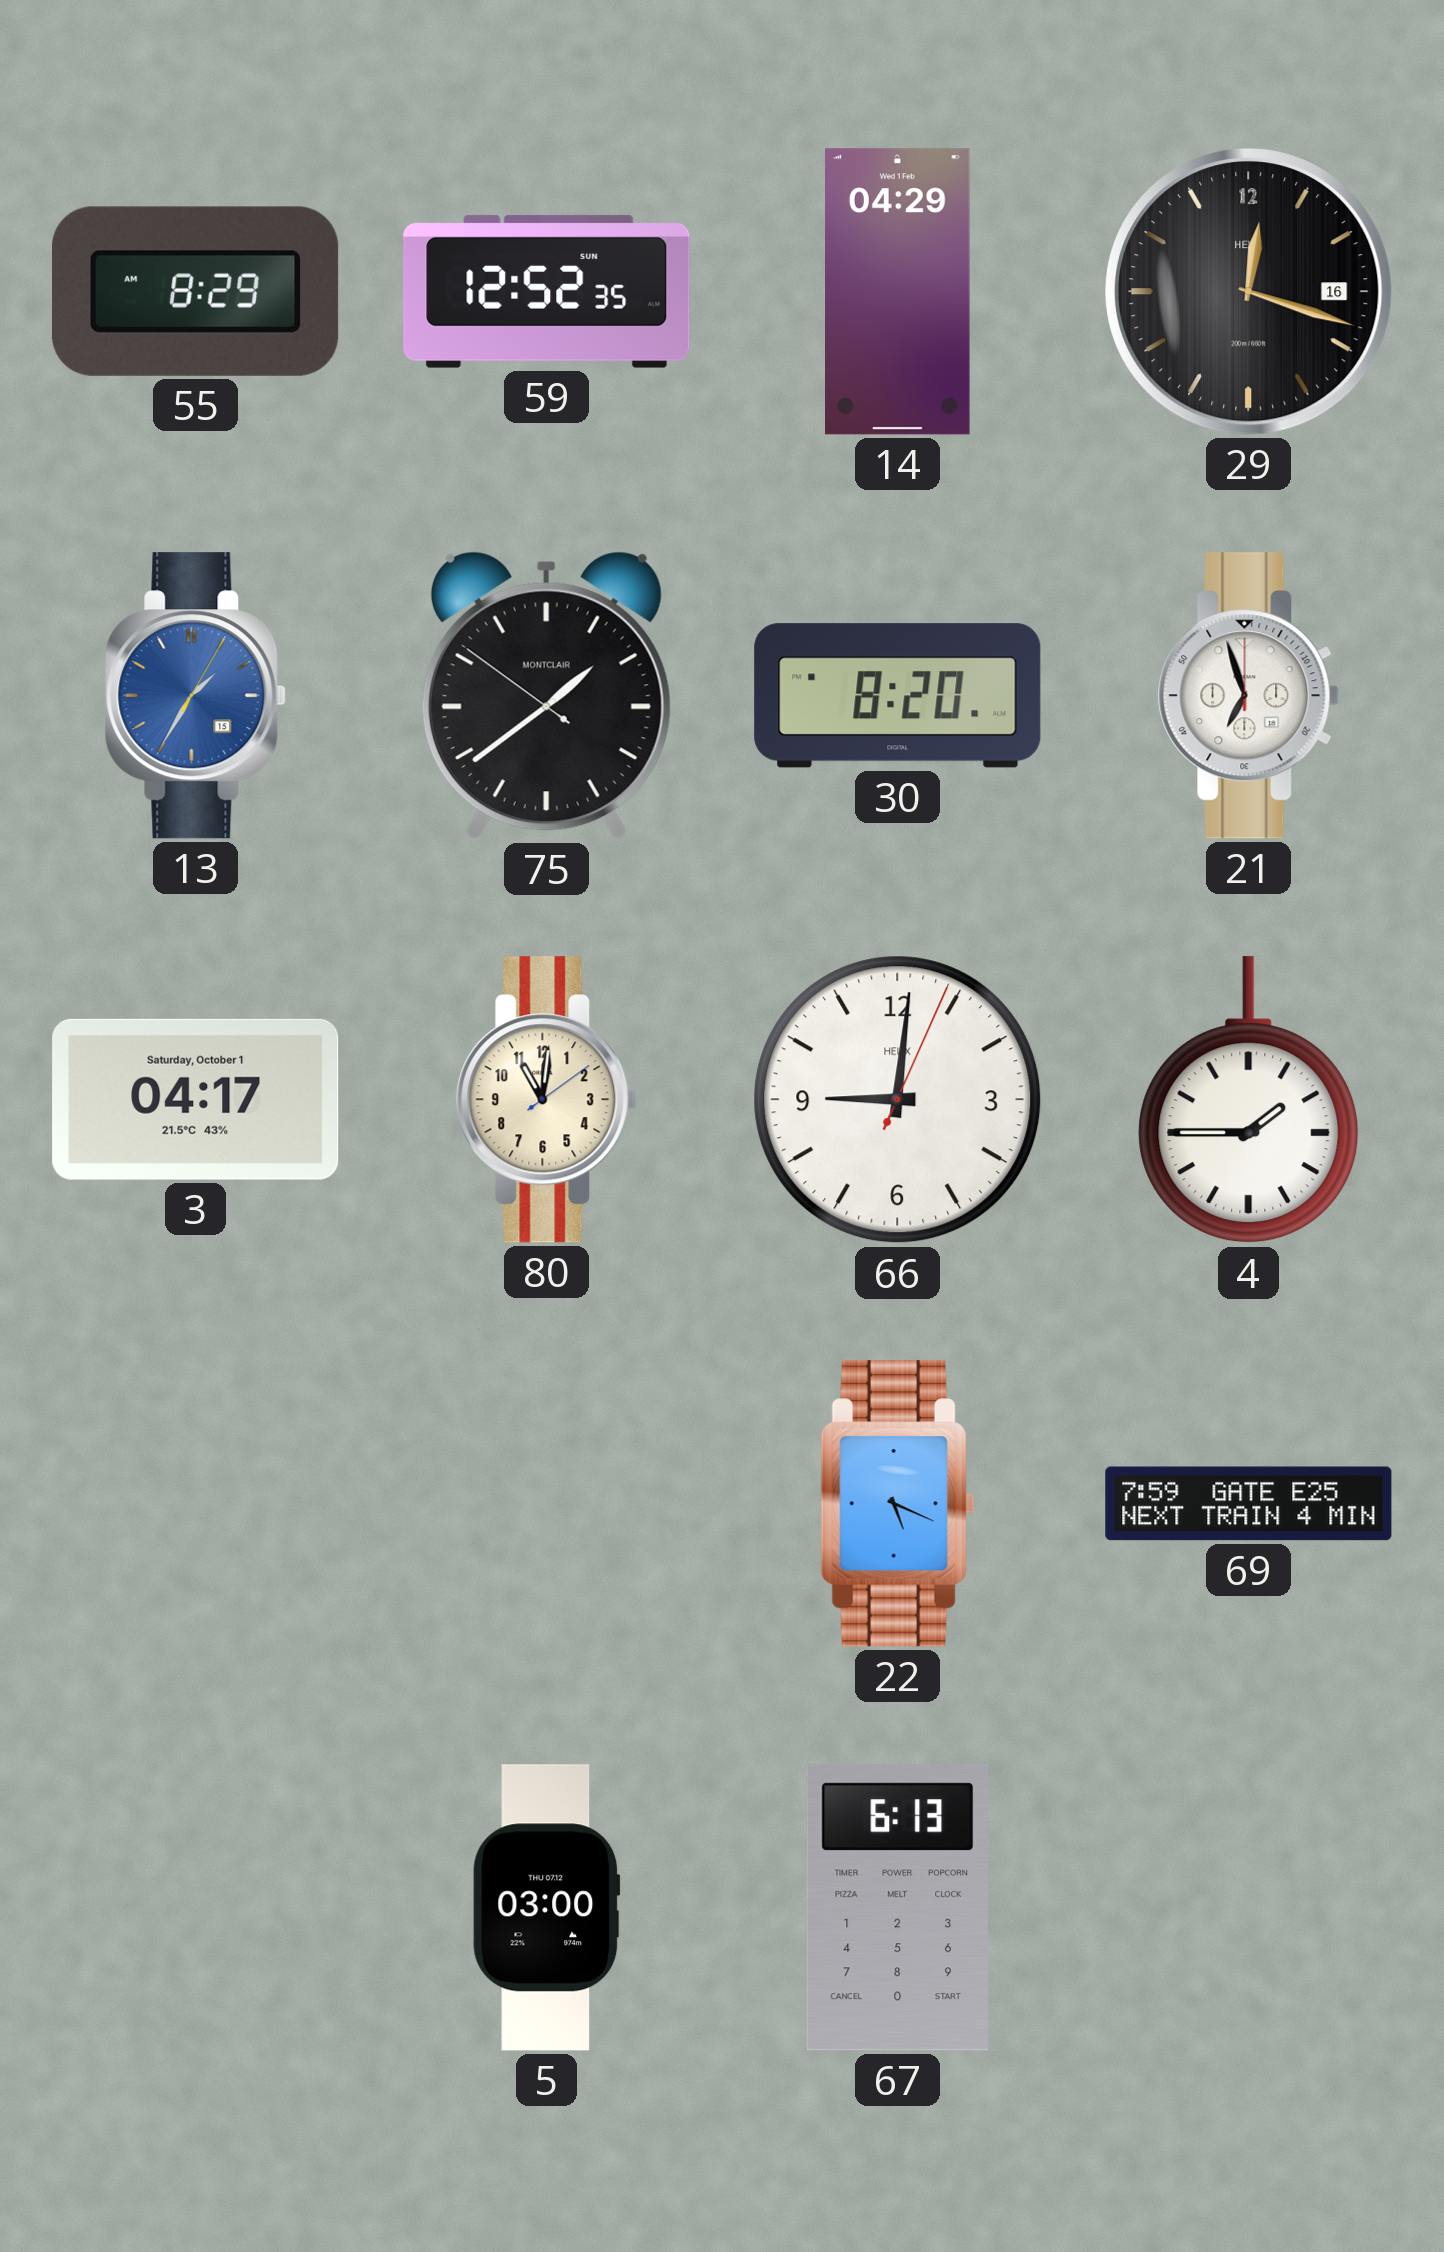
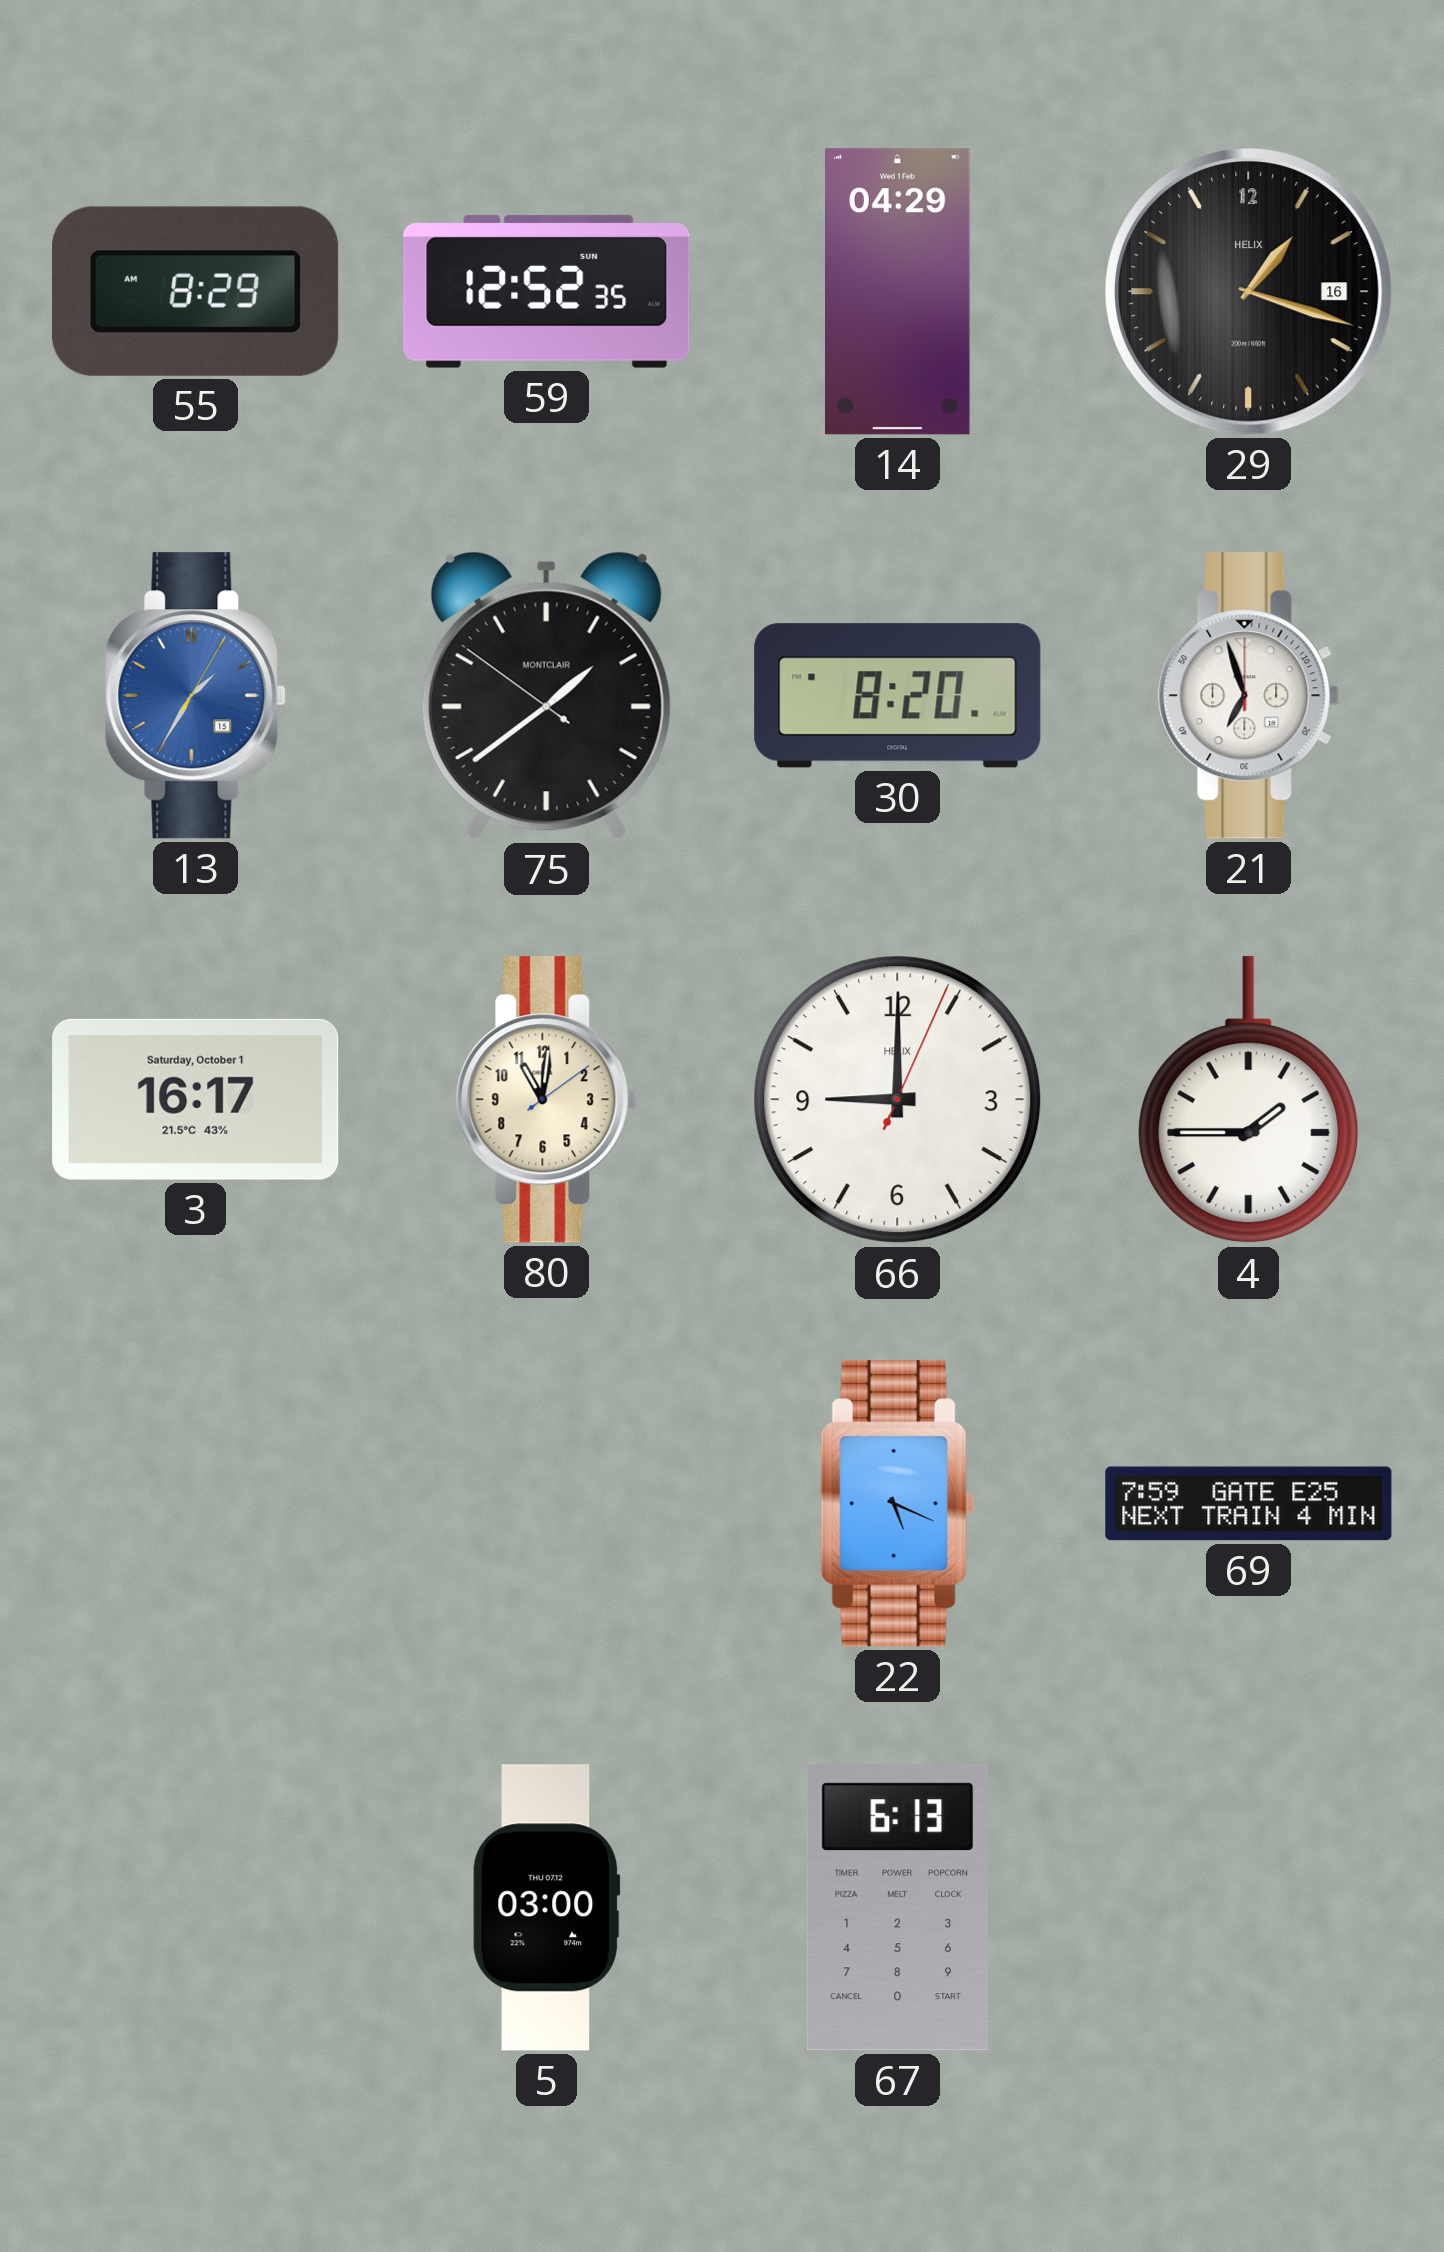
29: 12:18 -> 1:18
3: 04:17 -> 16:17
66: 9:01 -> 9:00
